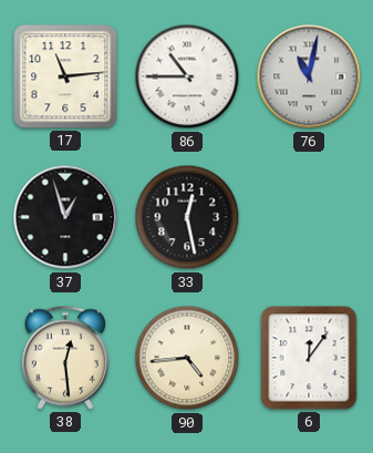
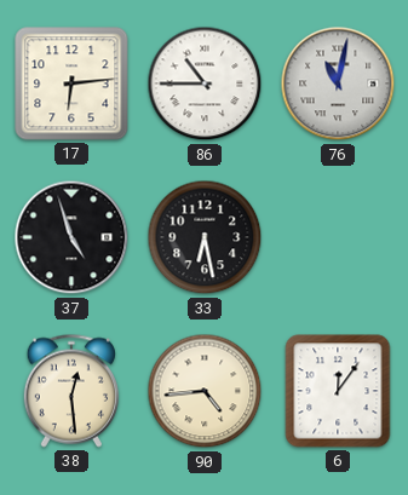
17: 11:14 -> 6:14
37: 12:57 -> 4:57
33: 12:28 -> 6:28
